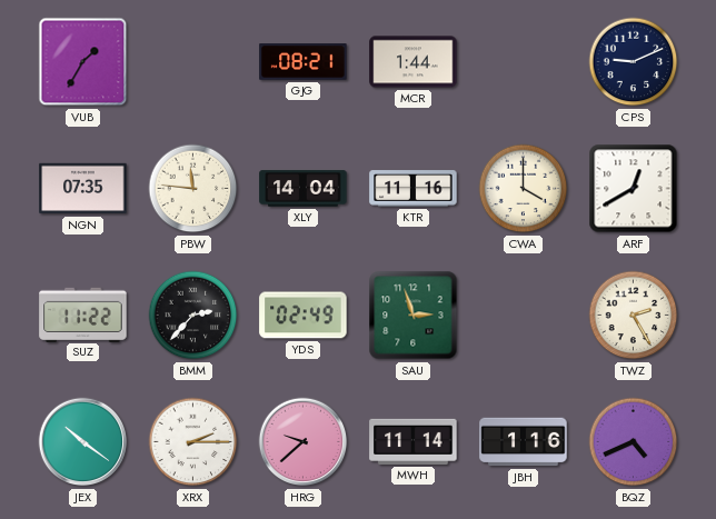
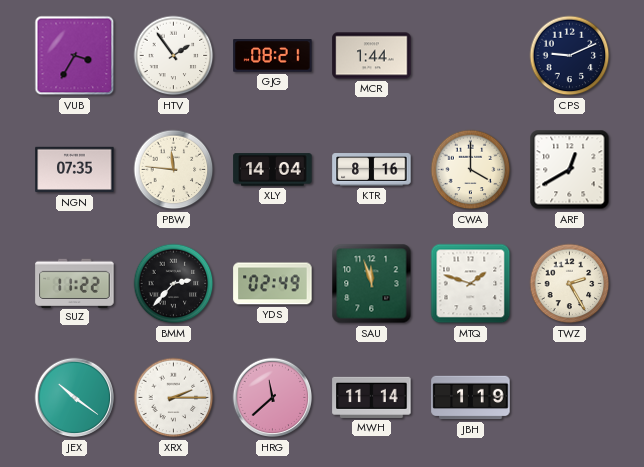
VUB: 1:35 -> 3:35
HTV: none -> 1:54
KTR: 11:16 -> 8:16
SAU: 2:57 -> 11:57
MTQ: none -> 1:48
HRG: 9:38 -> 11:38
JBH: 1:16 -> 1:19
BQZ: 4:41 -> none
